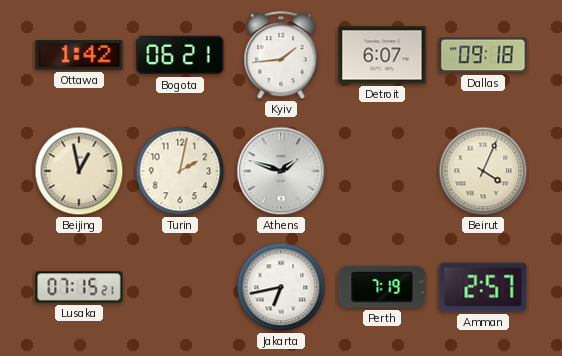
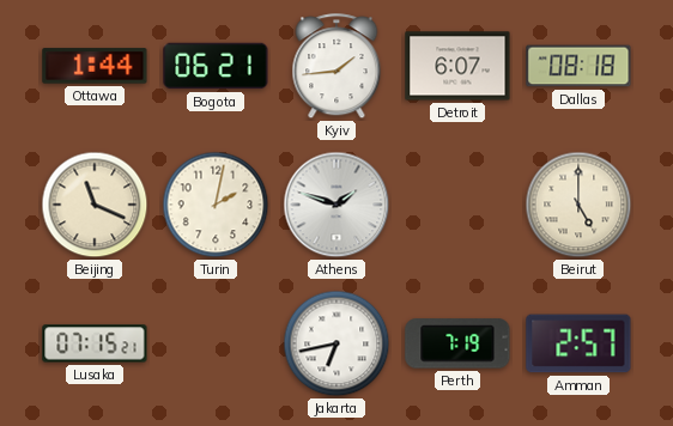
Ottawa: 1:42 -> 1:44
Dallas: 09:18 -> 08:18
Beijing: 12:58 -> 11:19
Beirut: 4:04 -> 5:00
